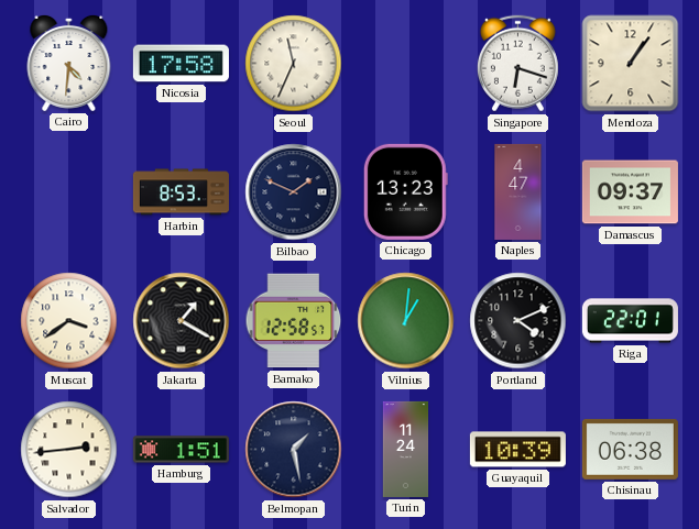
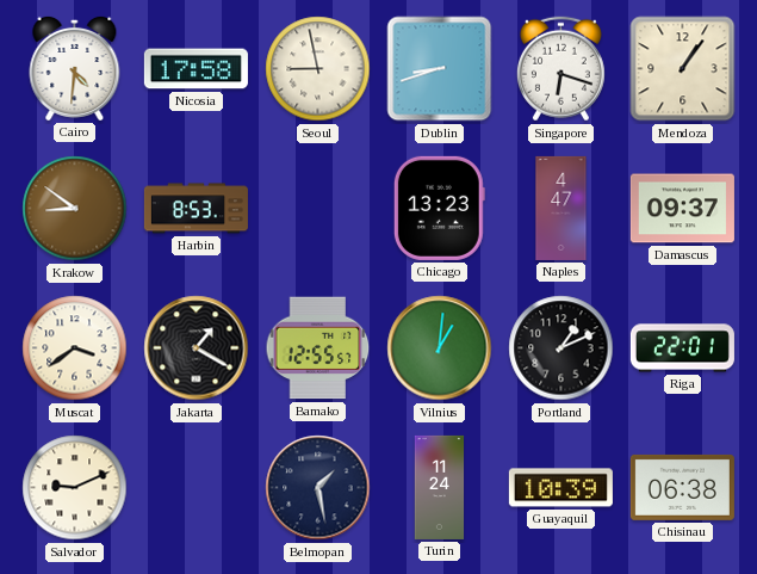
Seoul: 11:34 -> 8:58
Dublin: none -> 8:42
Krakow: none -> 8:51
Bilbao: 1:49 -> none
Bamako: 12:58 -> 12:55
Portland: 4:11 -> 1:11
Salvador: 2:44 -> 9:11
Hamburg: 1:51 -> none
